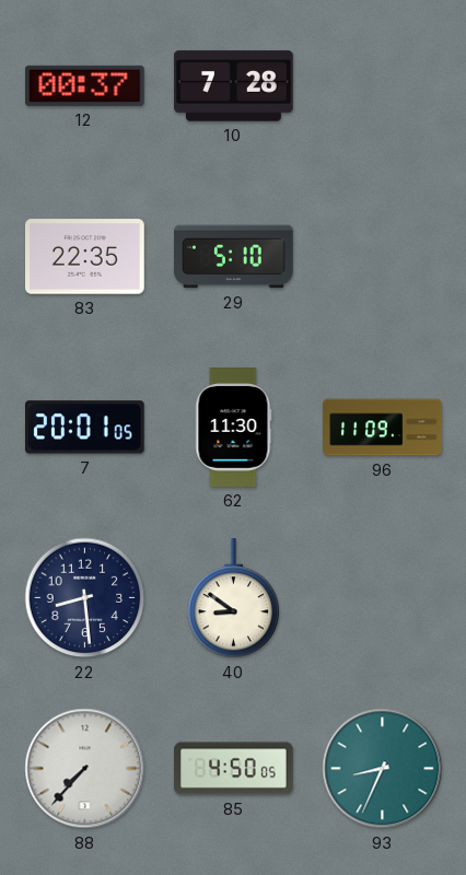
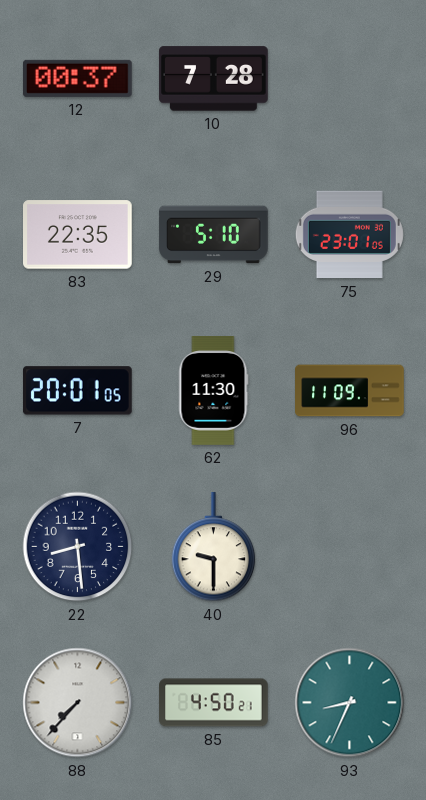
75: none -> 23:01
40: 8:51 -> 9:30
85: 4:50:05 -> 4:50:21
